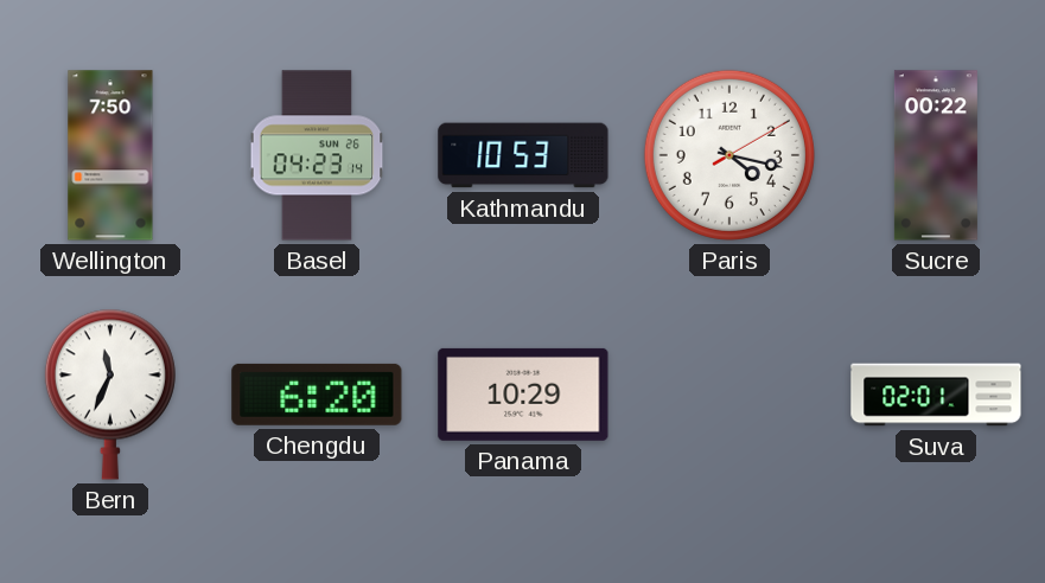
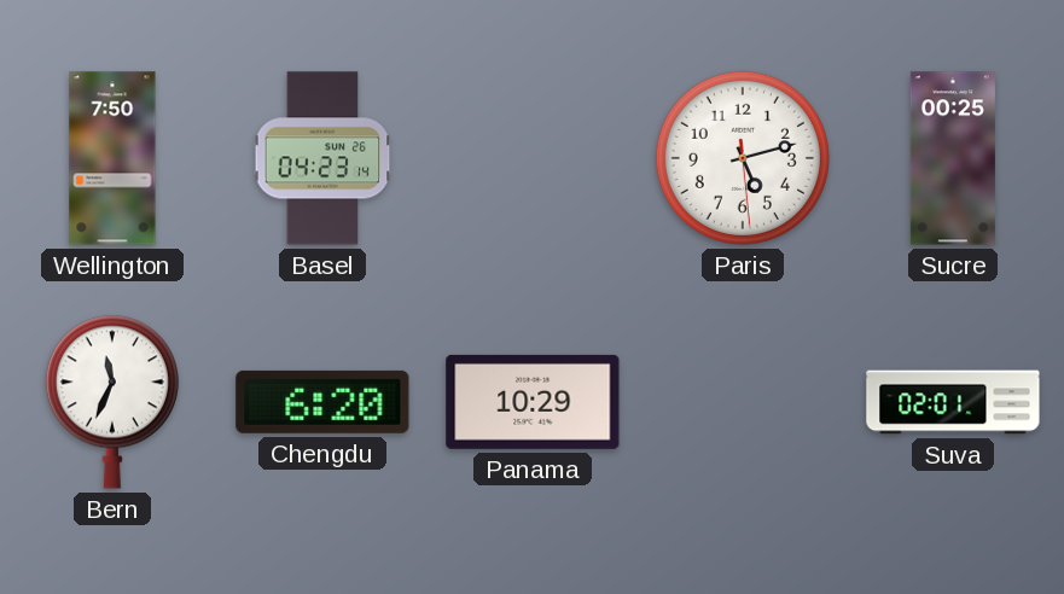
Kathmandu: 10:53 -> none
Paris: 4:17 -> 5:12
Sucre: 00:22 -> 00:25
